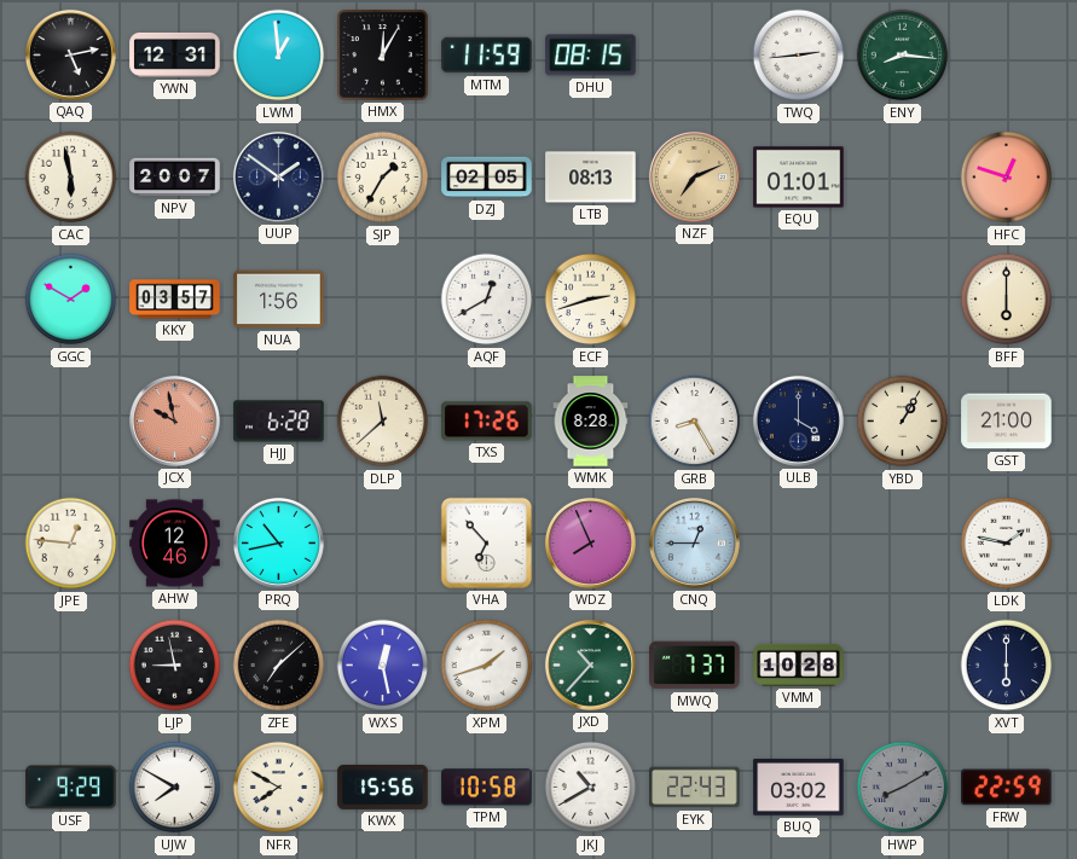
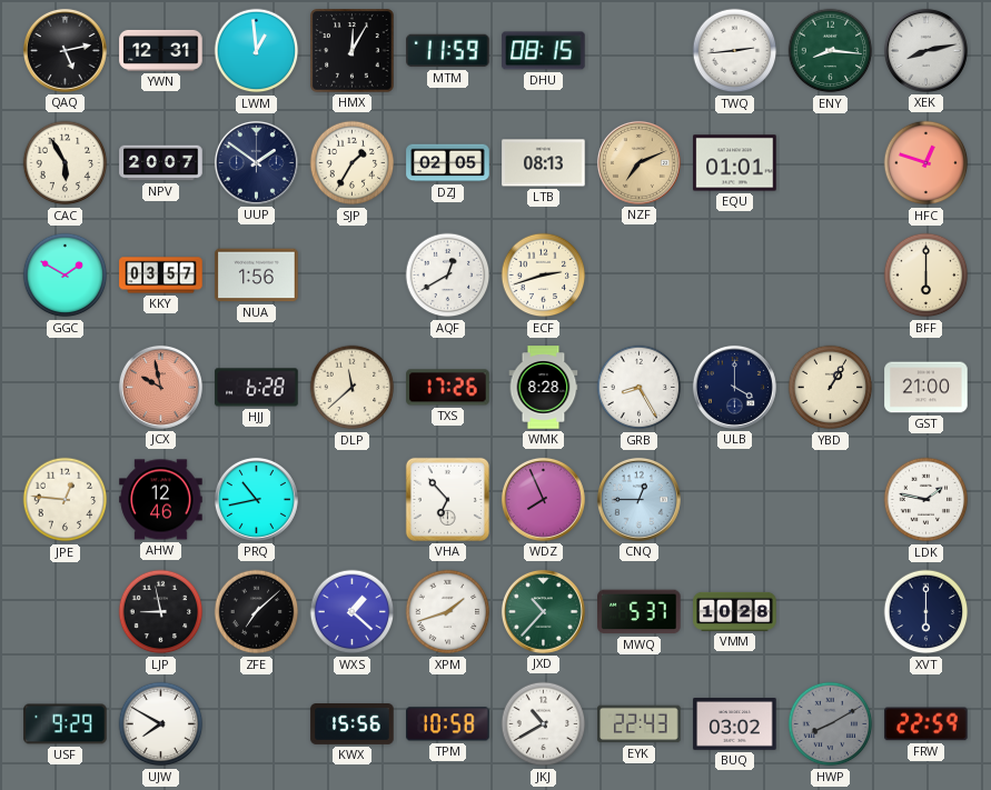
XEK: none -> 8:13
CAC: 5:58 -> 5:55
WXS: 12:28 -> 1:22
MWQ: 7:37 -> 5:37
NFR: 7:50 -> none
